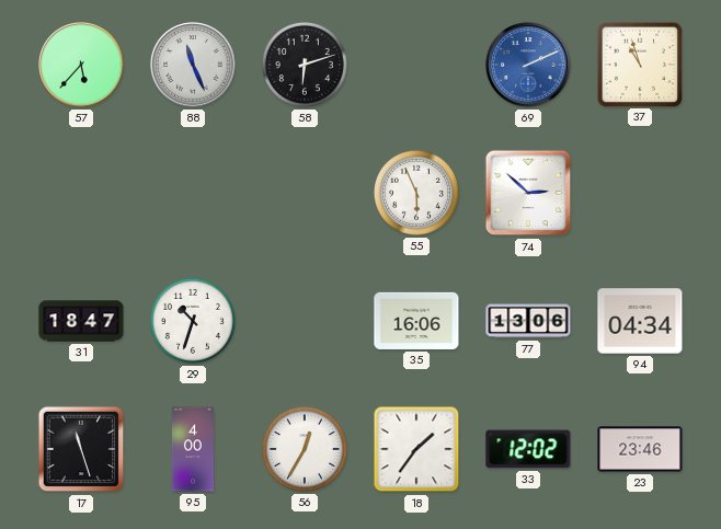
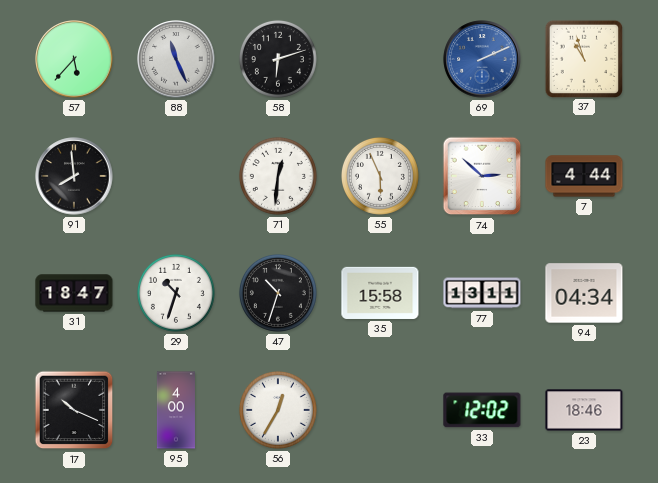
91: none -> 7:59
71: none -> 12:31
7: none -> 4:44
47: none -> 10:33
35: 16:06 -> 15:58
77: 13:06 -> 13:11
17: 11:27 -> 10:19
18: 1:36 -> none
23: 23:46 -> 18:46
